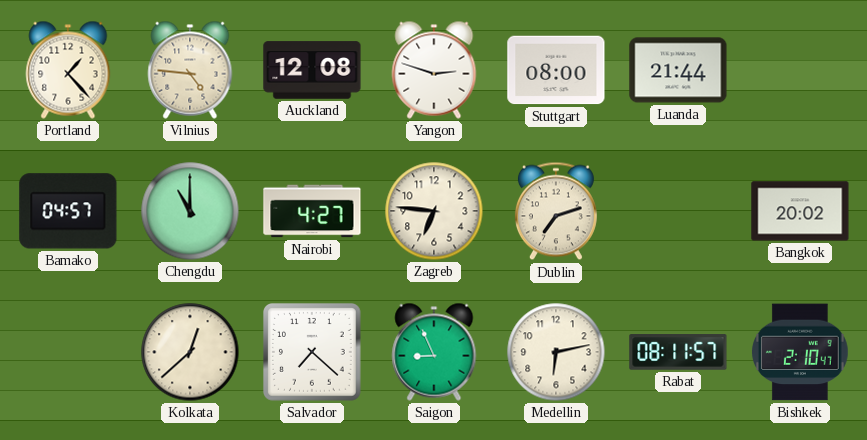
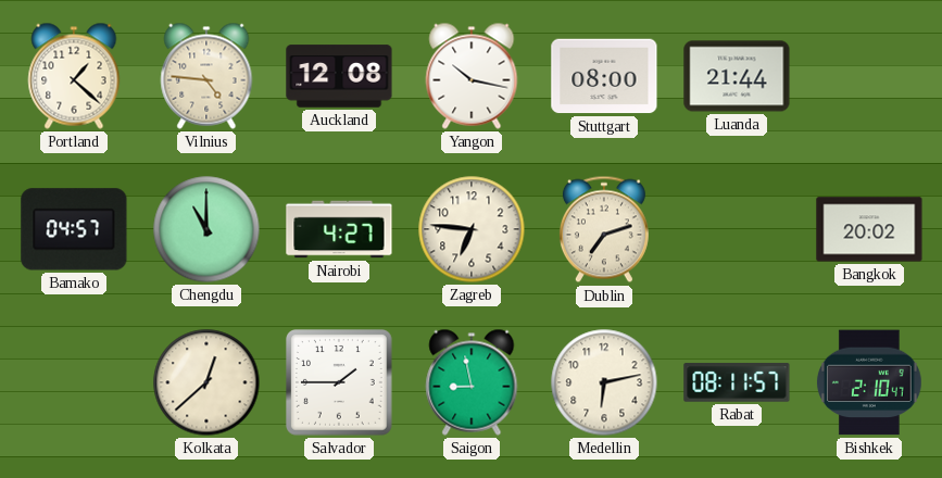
Portland: 1:23 -> 1:22
Yangon: 2:48 -> 10:17
Salvador: 7:22 -> 1:45
Saigon: 8:56 -> 8:58
